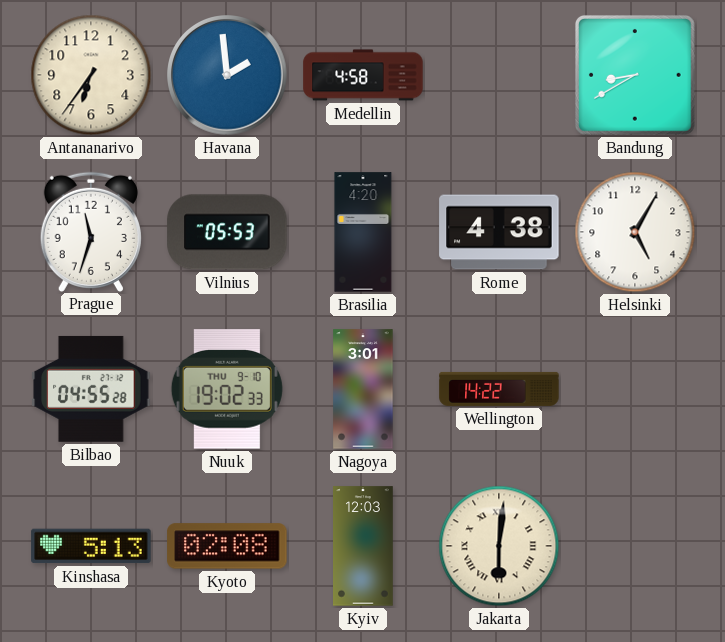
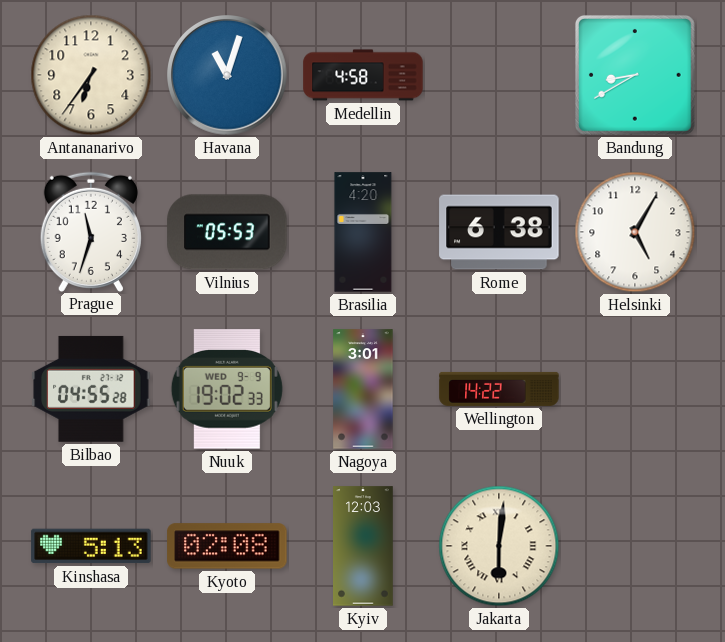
Havana: 1:59 -> 11:03
Rome: 4:38 -> 6:38
Nuuk date: THU 9-10 -> WED 9-9
